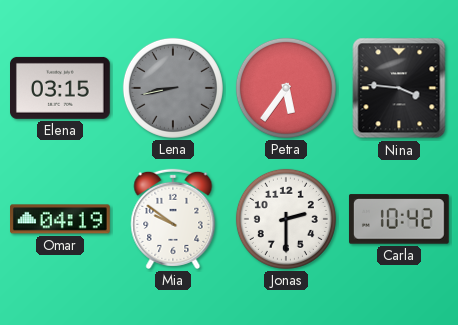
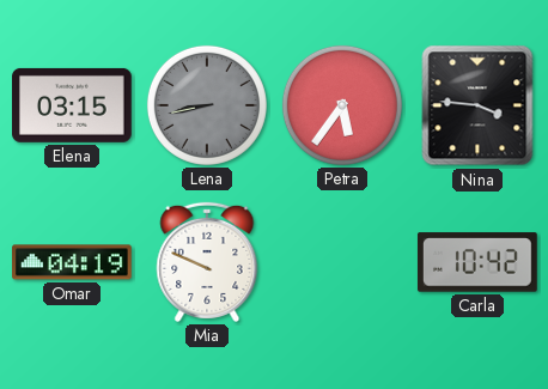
Mia: 9:51 -> 9:49
Jonas: 2:30 -> none
